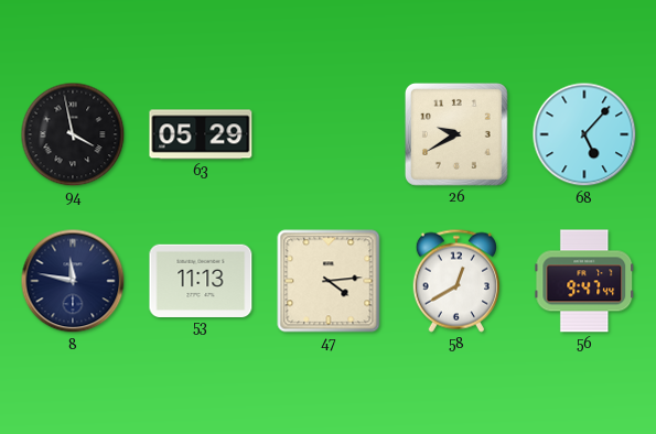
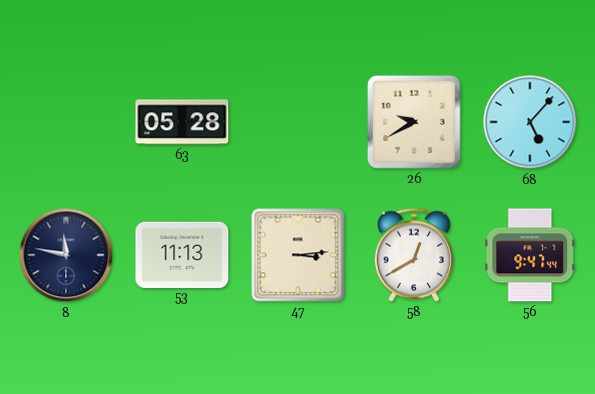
94: 3:58 -> none
63: 05:29 -> 05:28
47: 4:14 -> 3:14
